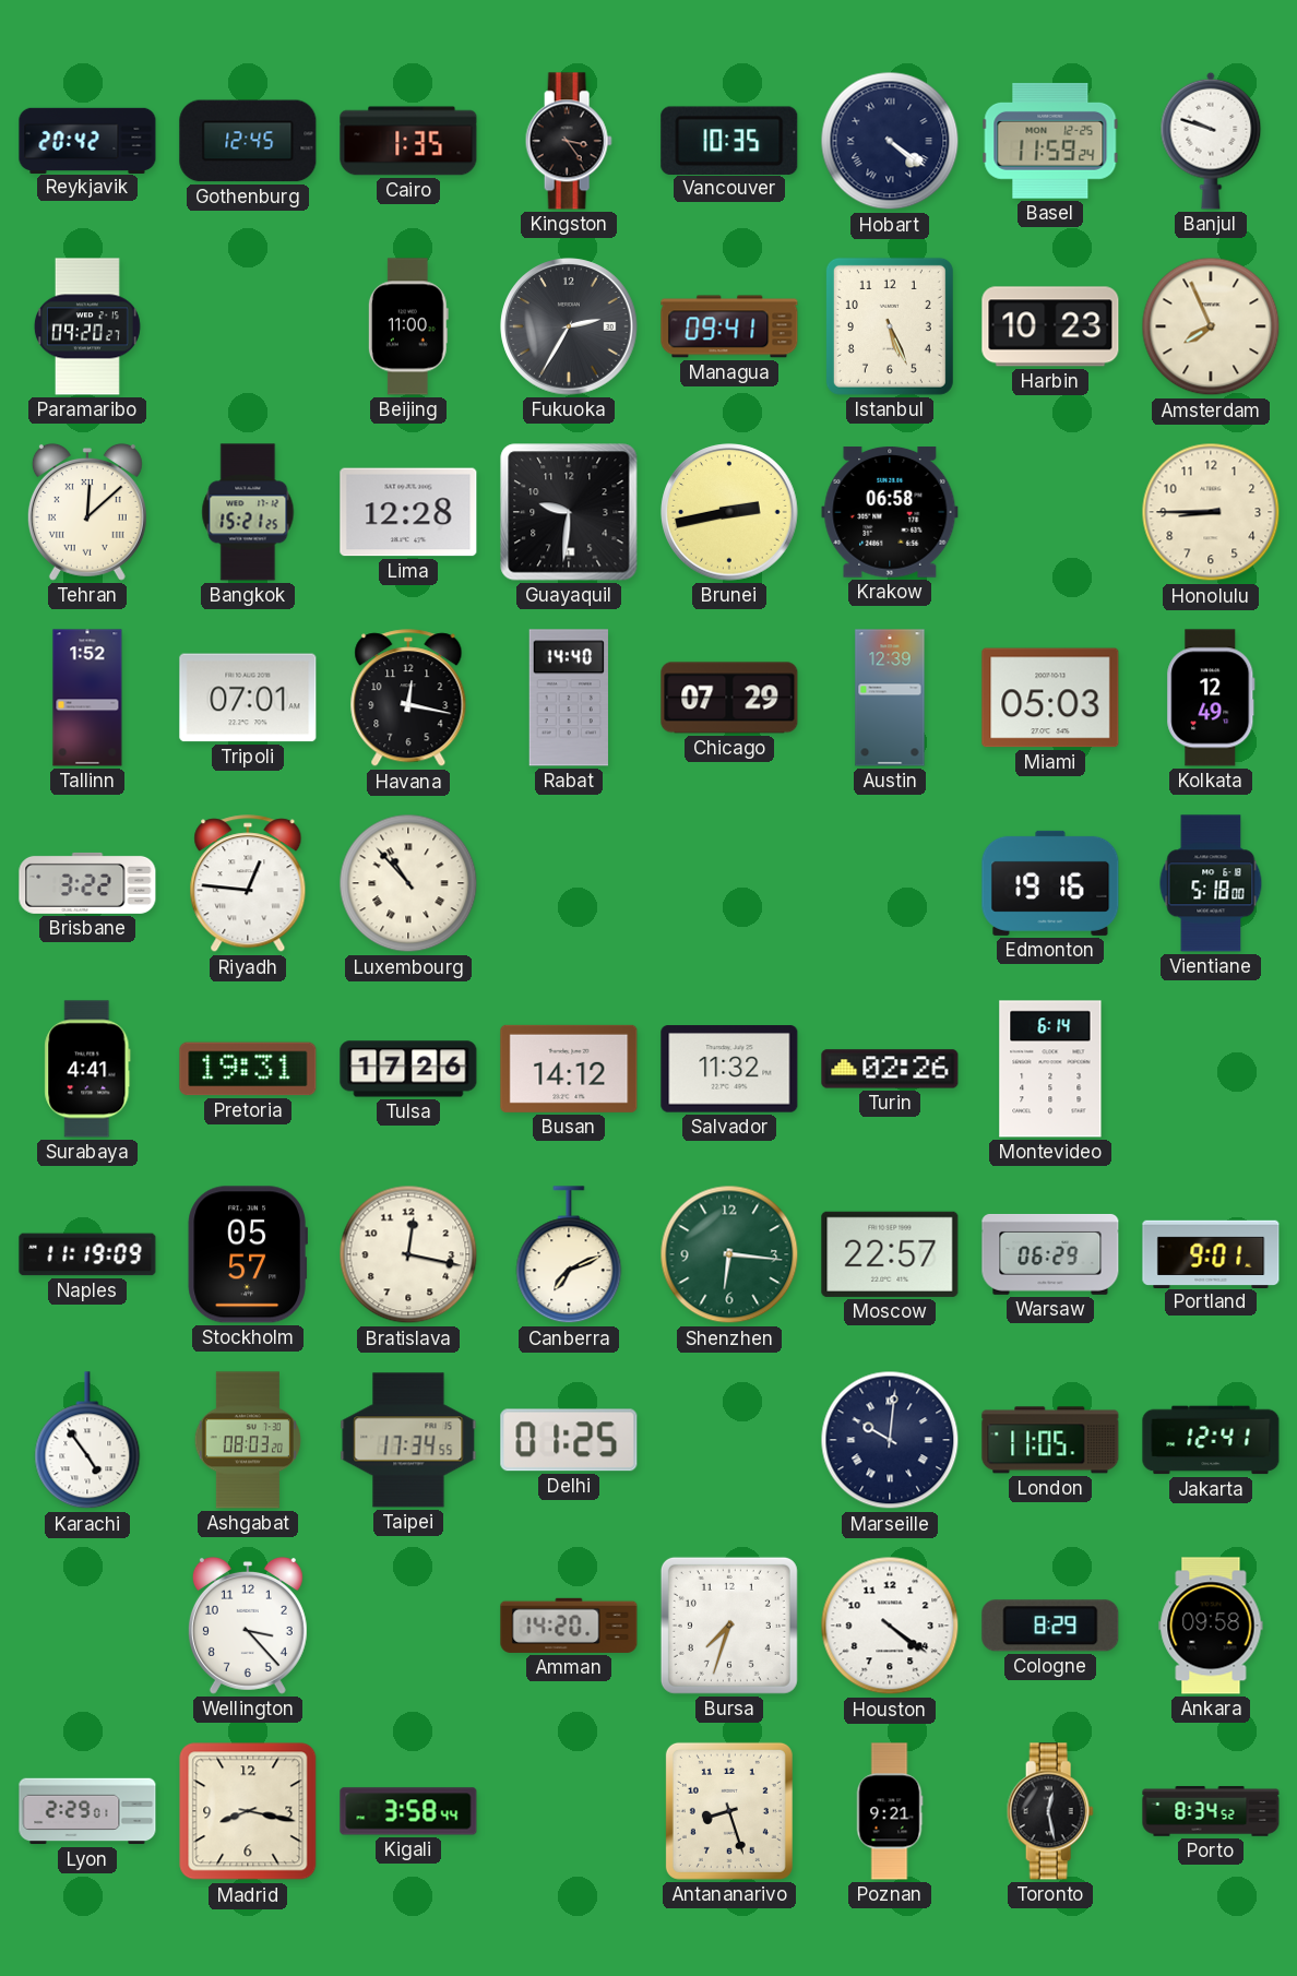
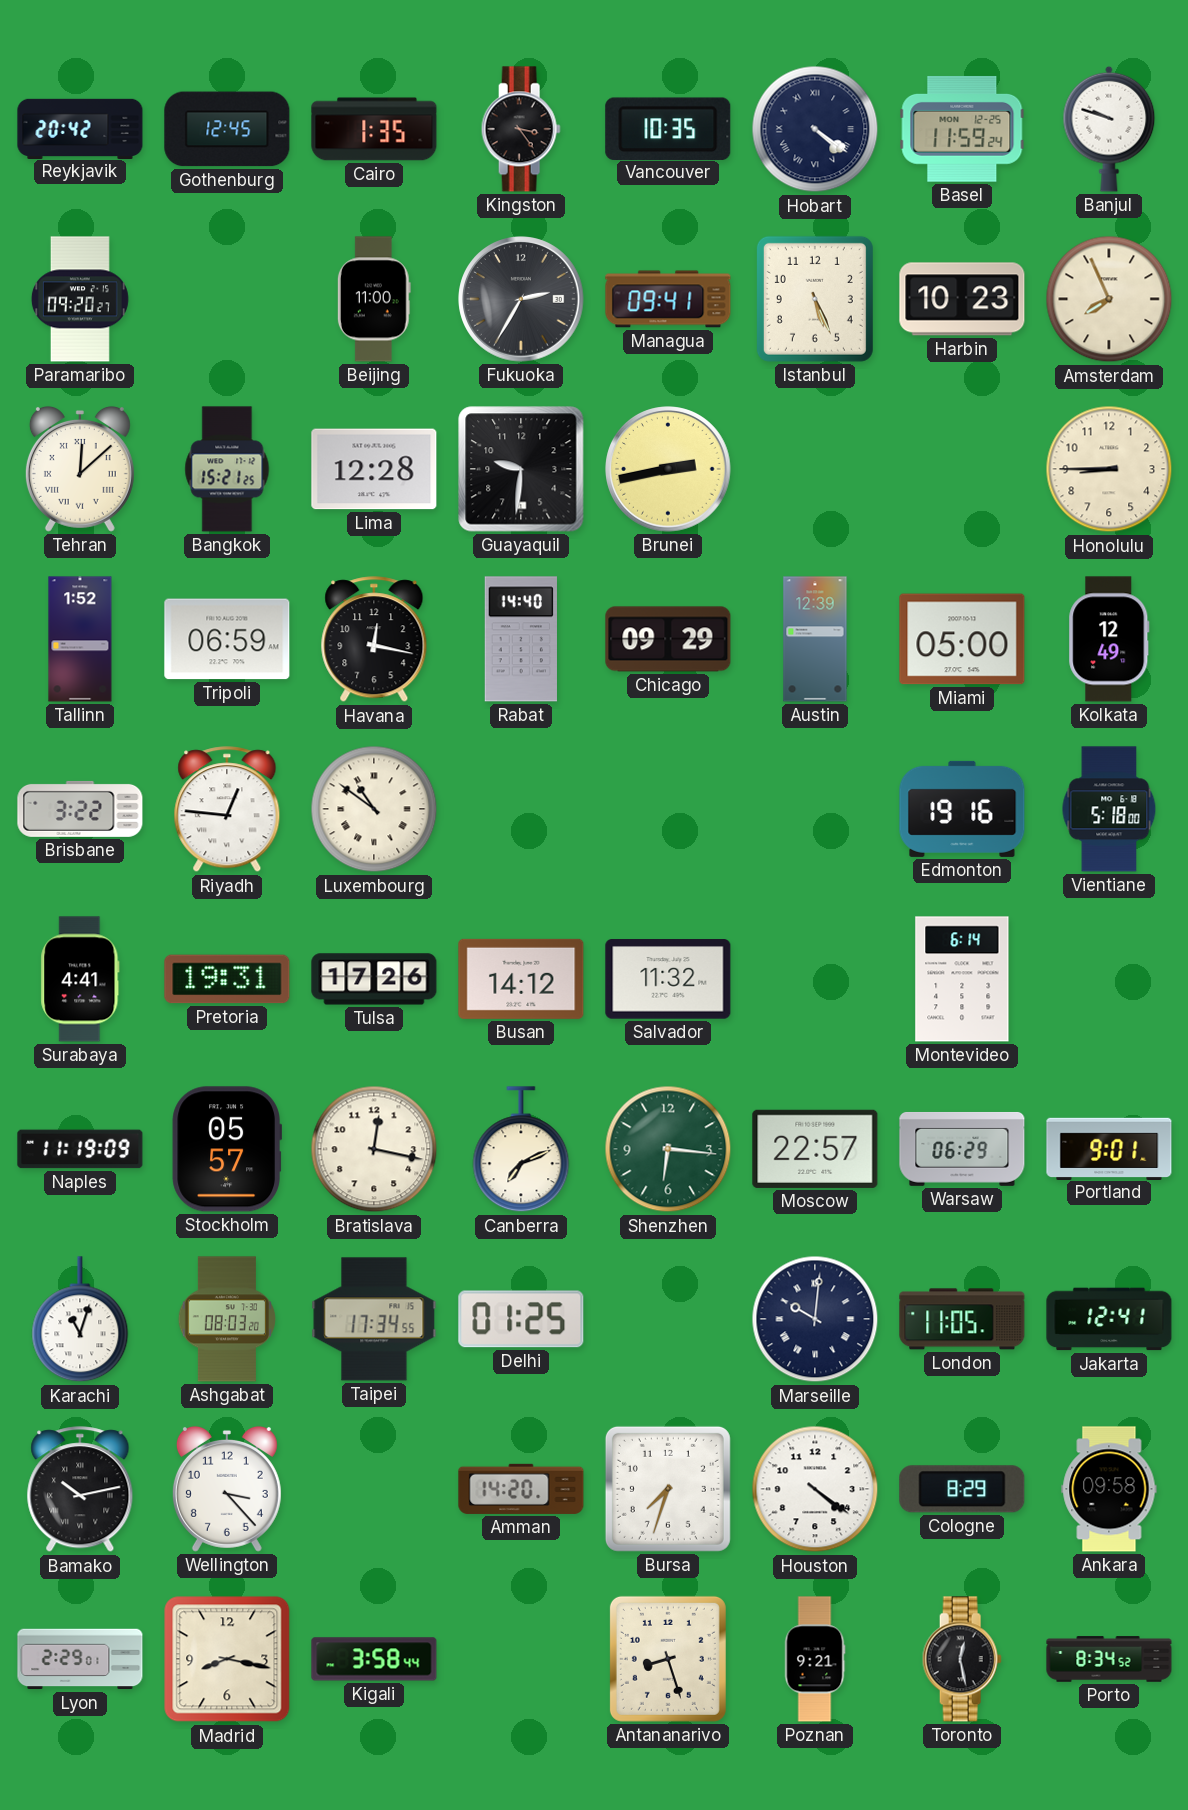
Krakow: 06:58 -> none
Tripoli: 07:01 -> 06:59
Chicago: 07:29 -> 09:29
Miami: 05:03 -> 05:00
Luxembourg: 10:53 -> 10:51
Turin: 02:26 -> none
Karachi: 4:54 -> 11:03
Bamako: none -> 10:13
